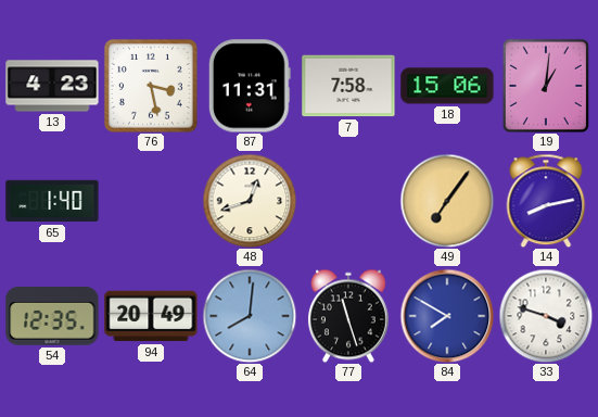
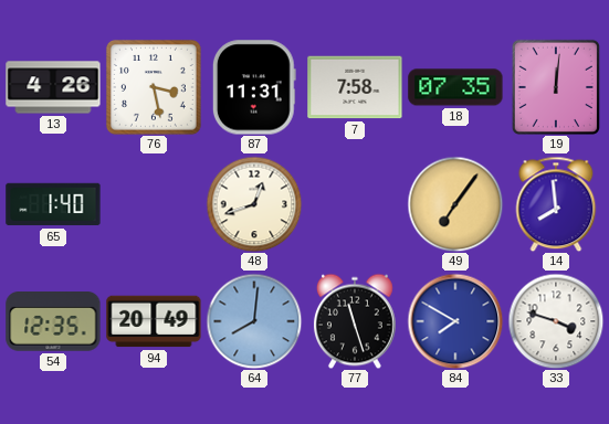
13: 4:23 -> 4:26
18: 15:06 -> 07:35
19: 1:01 -> 12:01
14: 8:13 -> 7:59
